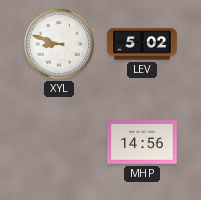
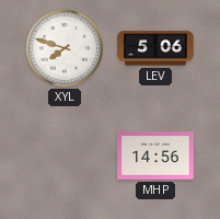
XYL: 8:48 -> 7:48
LEV: 5:02 -> 5:06
